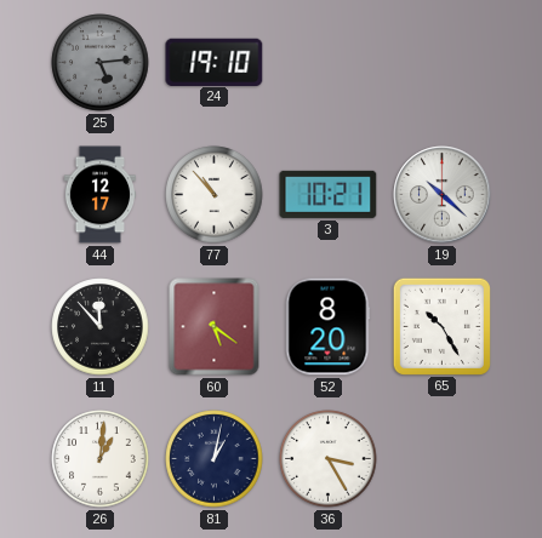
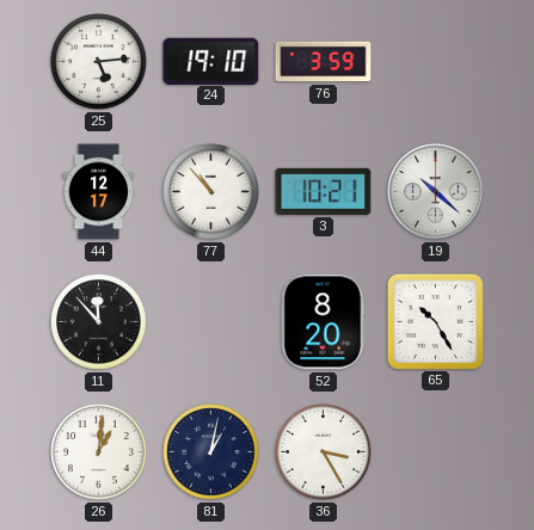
25 dial: grey -> white
76: none -> 3:59
60: 5:21 -> none
